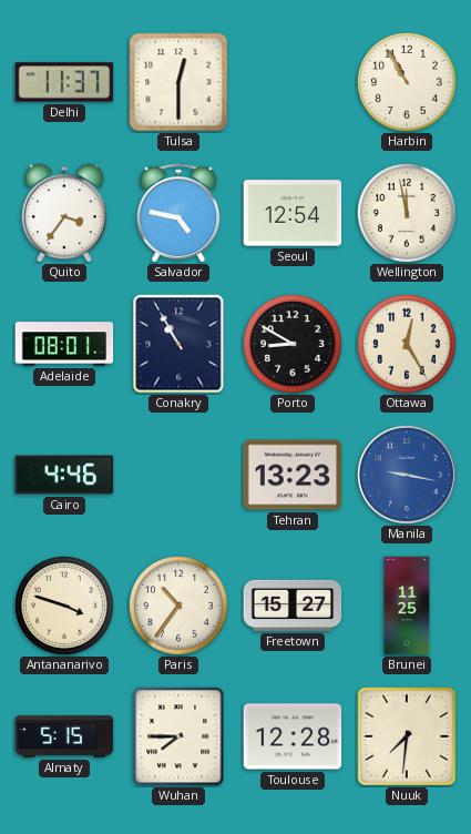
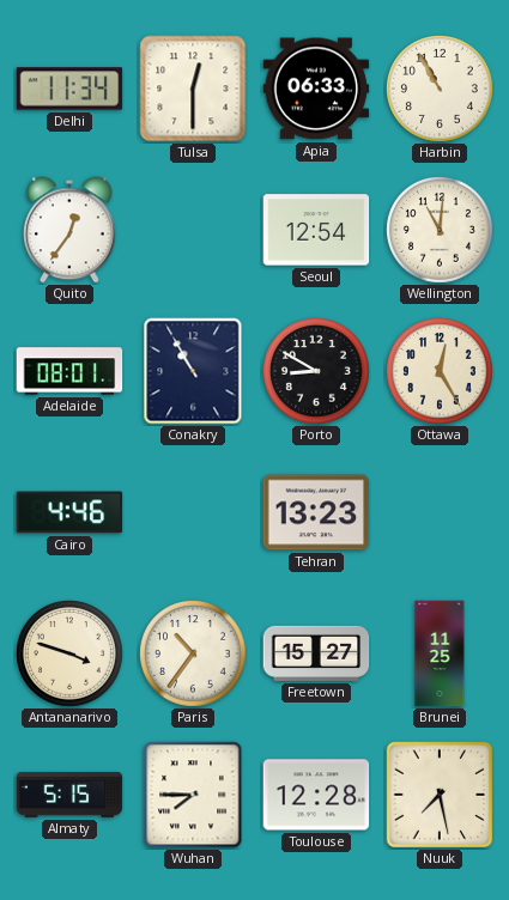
Delhi: 11:37 -> 11:34
Apia: none -> 06:33
Quito: 3:36 -> 12:36
Salvador: 4:47 -> none
Wellington: 11:58 -> 11:01
Manila: 9:17 -> none
Nuuk: 7:31 -> 7:28
